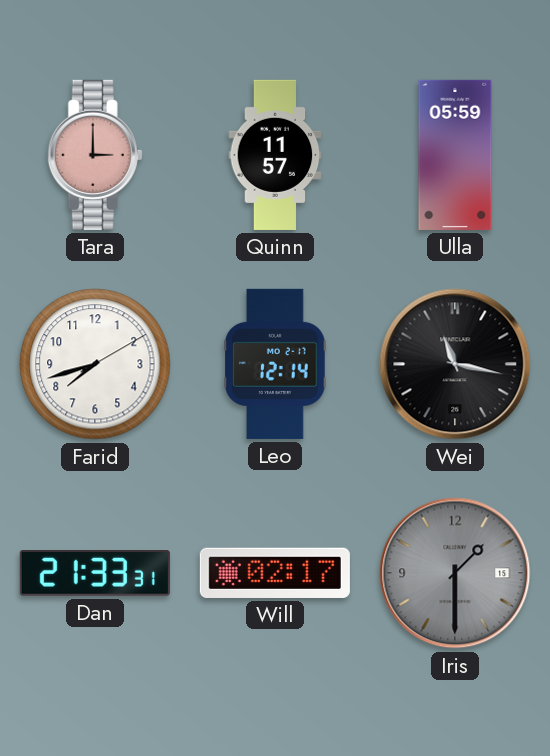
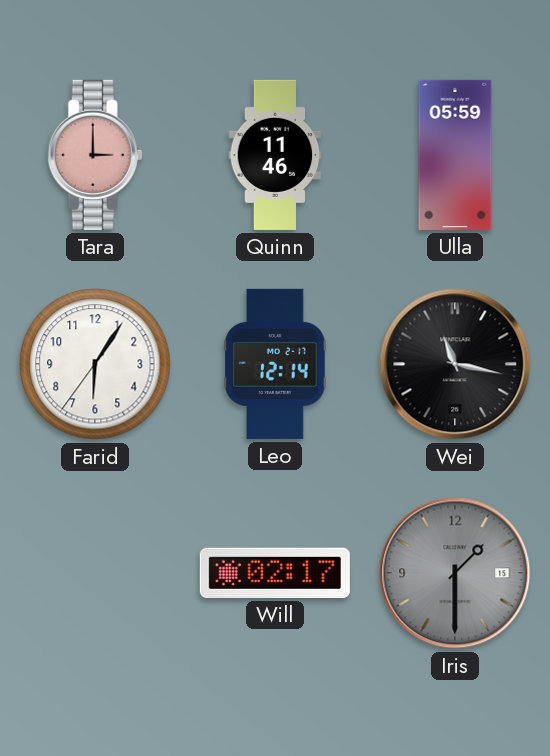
Quinn: 11:57 -> 11:46
Farid: 7:42 -> 6:05
Dan: 21:33 -> none
